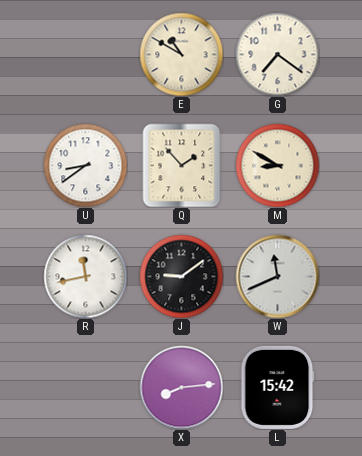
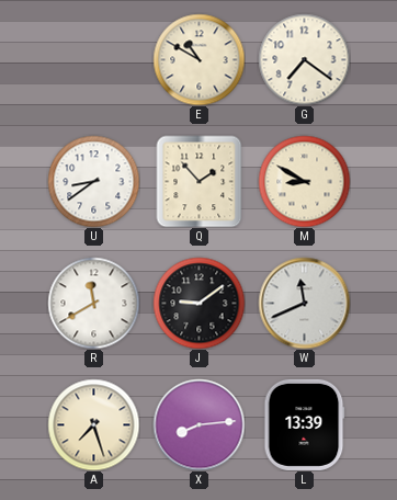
R: 11:43 -> 11:40
A: none -> 7:27
L: 15:42 -> 13:39
